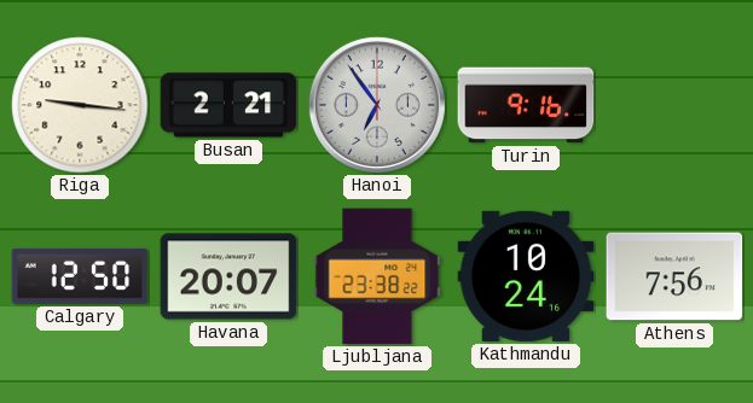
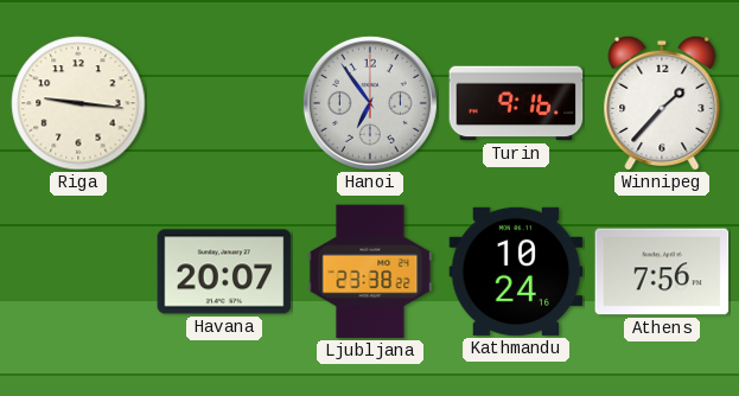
Busan: 2:21 -> none
Winnipeg: none -> 1:37
Calgary: 12:50 -> none
